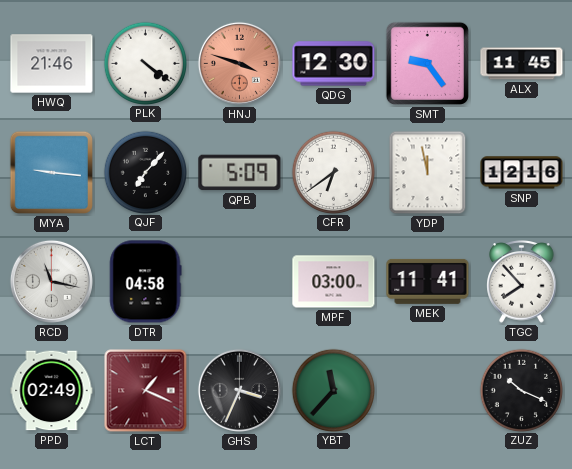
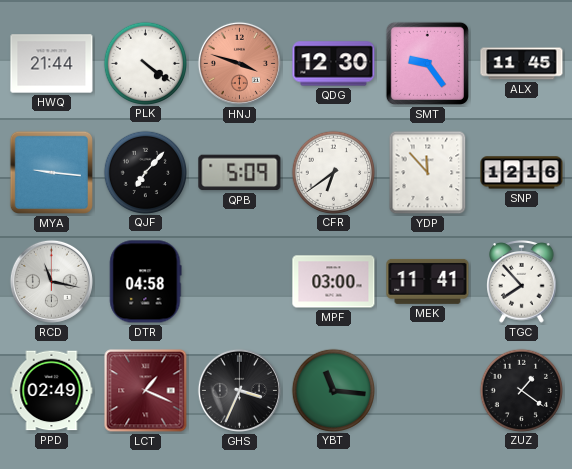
HWQ: 21:46 -> 21:44
YDP: 11:58 -> 11:53
YBT: 11:37 -> 11:16
ZUZ: 10:19 -> 1:21
